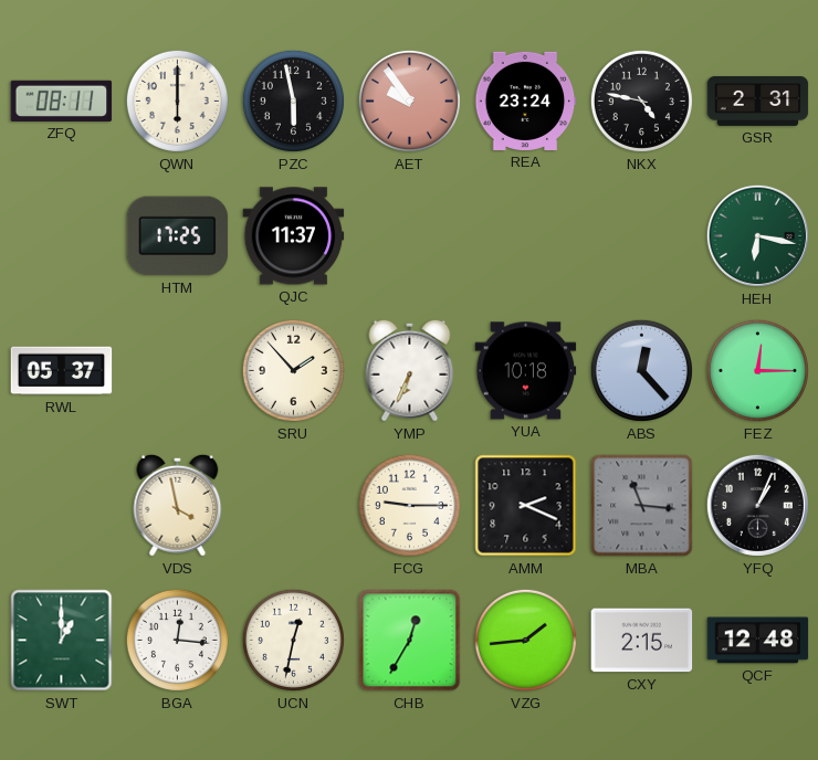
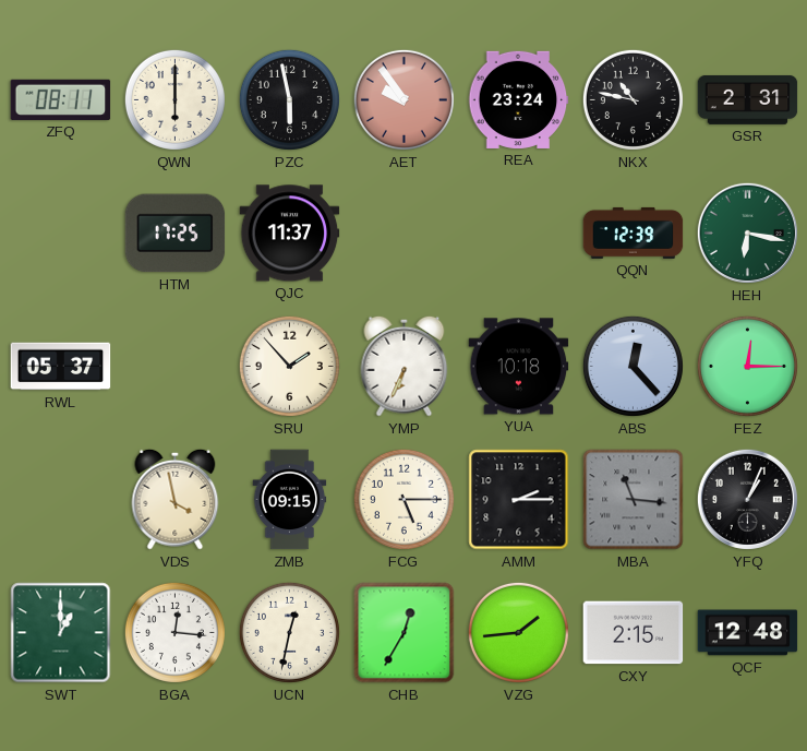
NKX: 4:47 -> 10:47
QQN: none -> 12:39
ZMB: none -> 09:15
FCG: 9:15 -> 5:15
AMM: 2:19 -> 2:15
